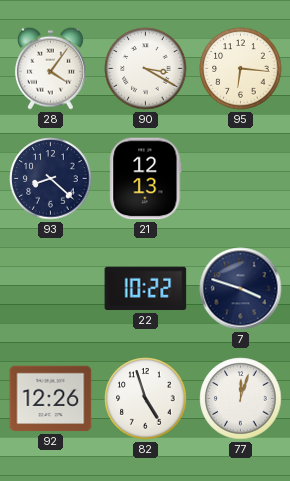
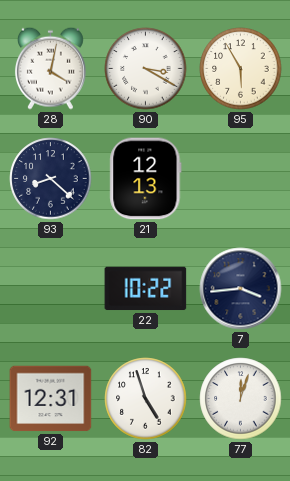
28: 4:06 -> 4:02
95: 6:16 -> 5:55
7: 3:48 -> 3:44
92: 12:26 -> 12:31
